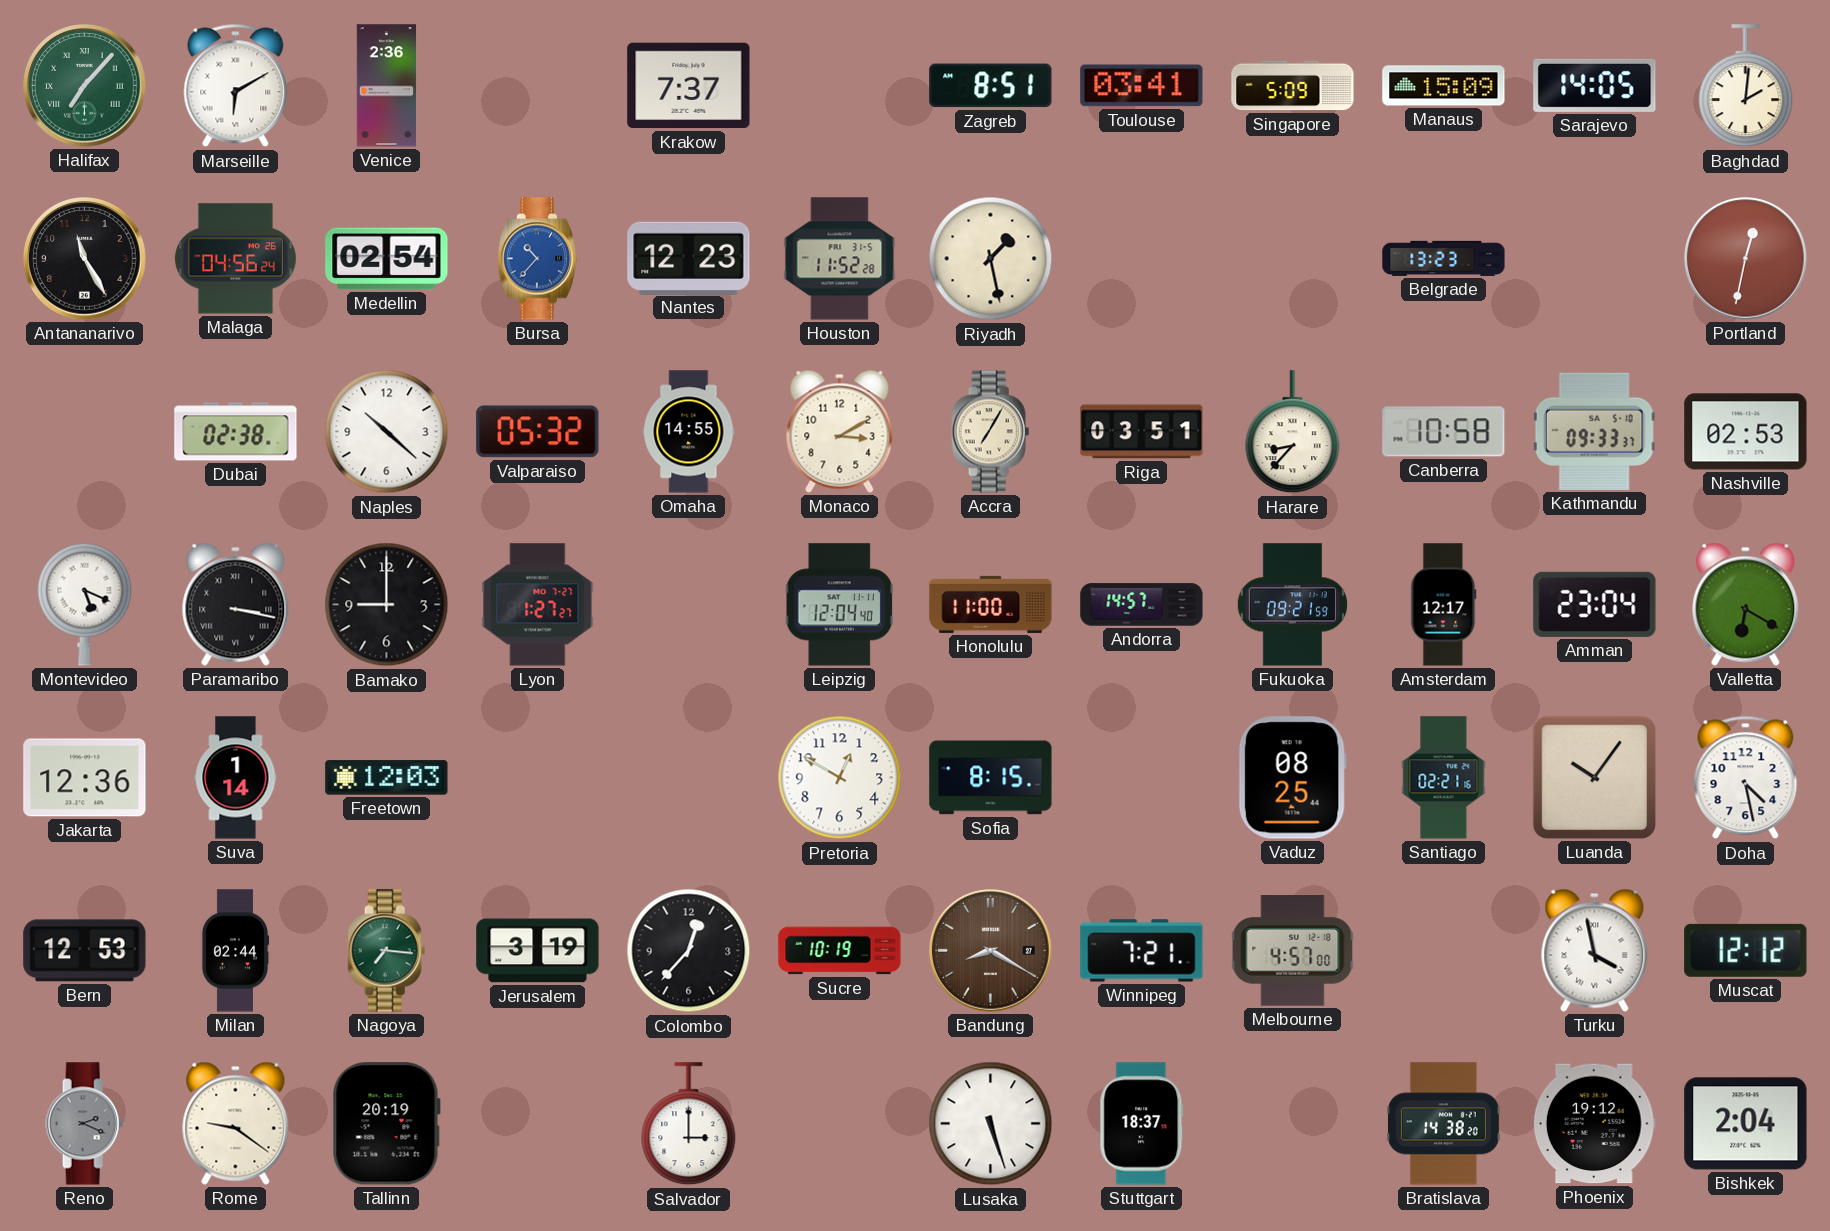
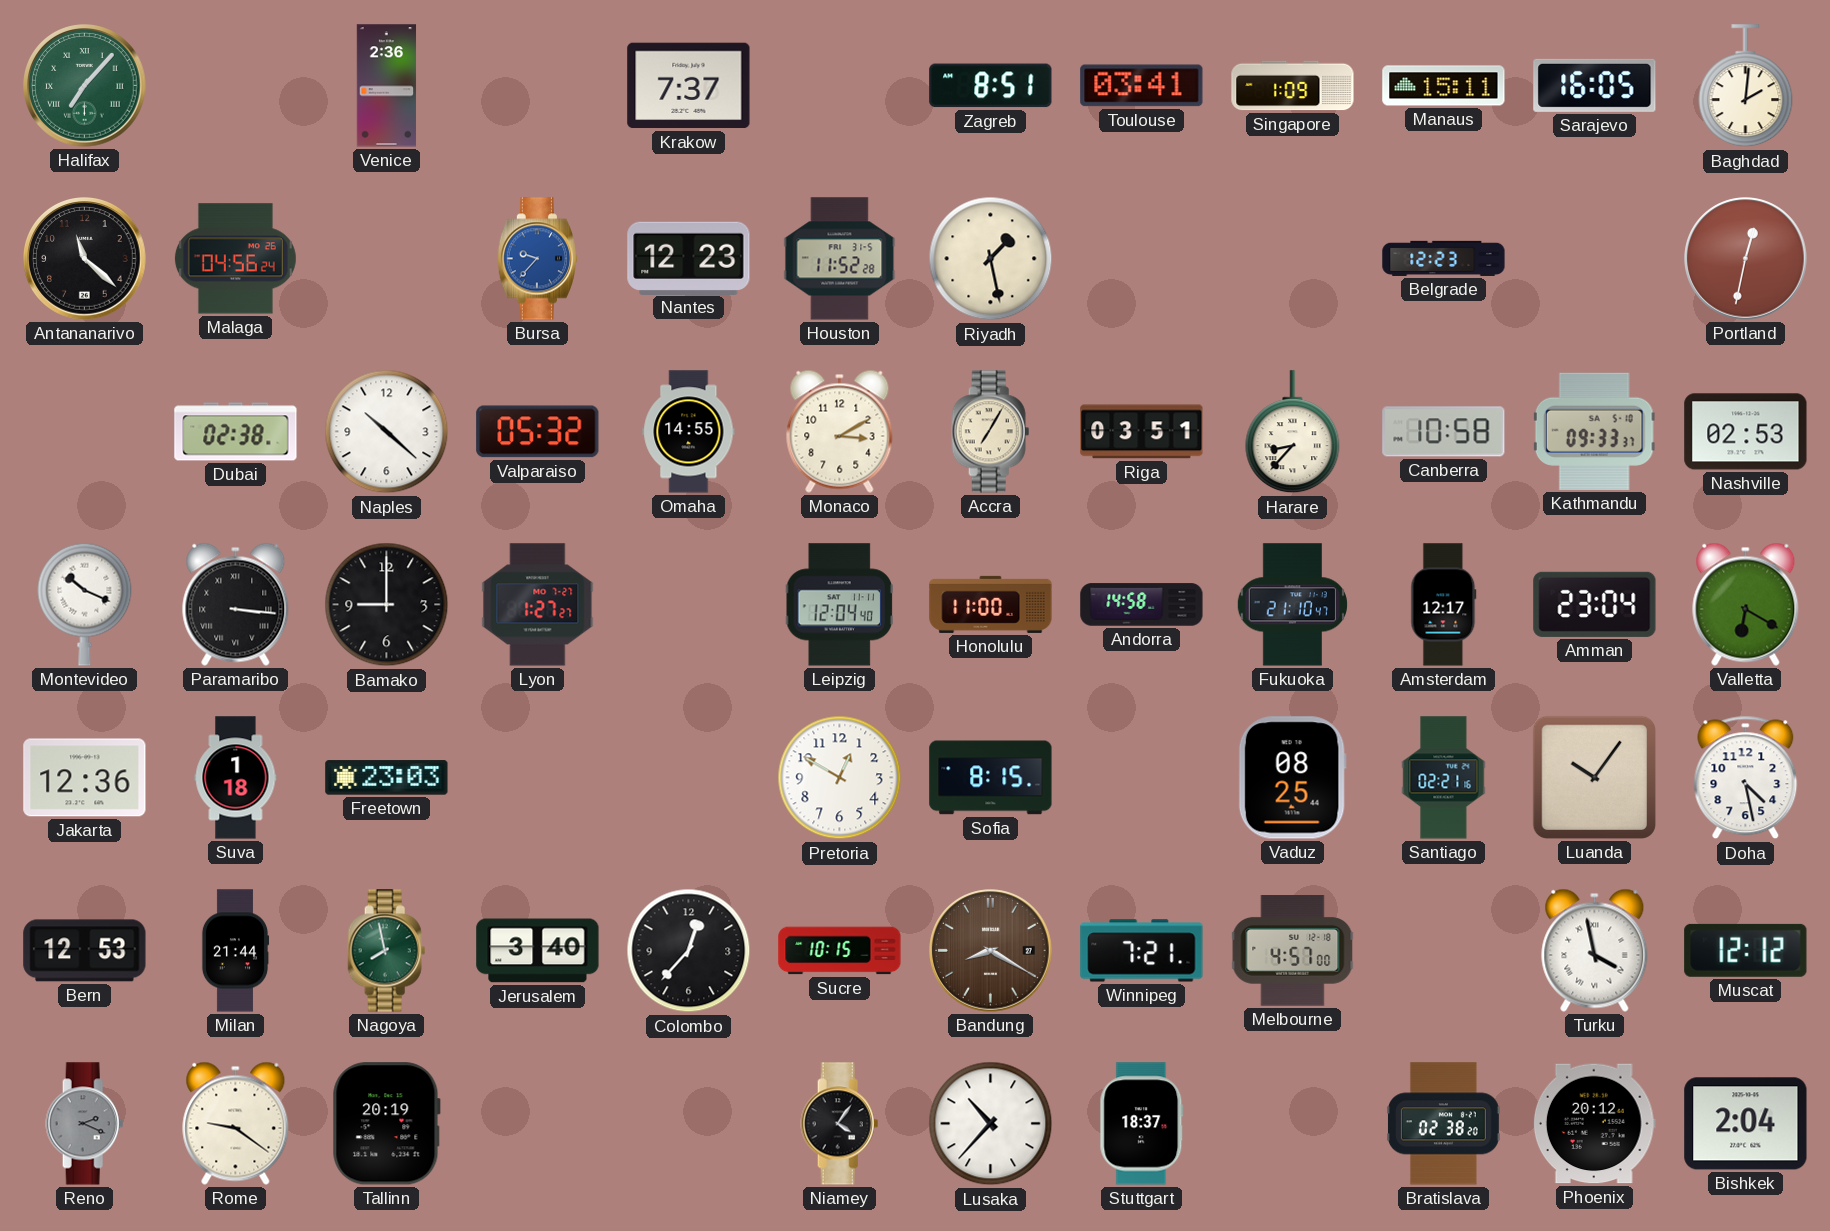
Marseille: 6:10 -> none
Singapore: 5:09 -> 1:09
Manaus: 15:09 -> 15:11
Sarajevo: 14:05 -> 16:05
Antananarivo: 11:25 -> 11:22
Medellin: 02:54 -> none
Bursa: 10:37 -> 9:37
Belgrade: 13:23 -> 12:23
Montevideo: 5:19 -> 10:19
Paramaribo: 3:17 -> 3:16
Andorra: 14:57 -> 14:58
Fukuoka: 09:21 -> 21:10
Suva: 1:14 -> 1:18
Freetown: 12:03 -> 23:03
Milan: 02:44 -> 21:44
Nagoya: 7:16 -> 7:58
Jerusalem: 3:19 -> 3:40
Sucre: 10:19 -> 10:15
Salvador: 3:00 -> none
Niamey: none -> 4:06
Lusaka: 5:27 -> 10:37
Bratislava: 14:38 -> 02:38
Phoenix: 19:12 -> 20:12
